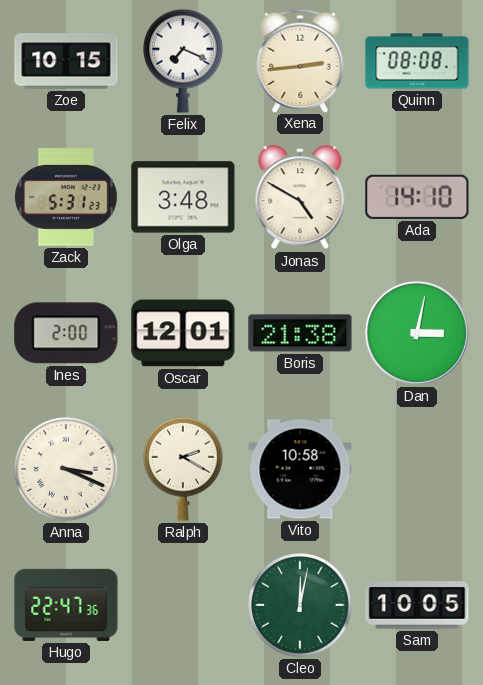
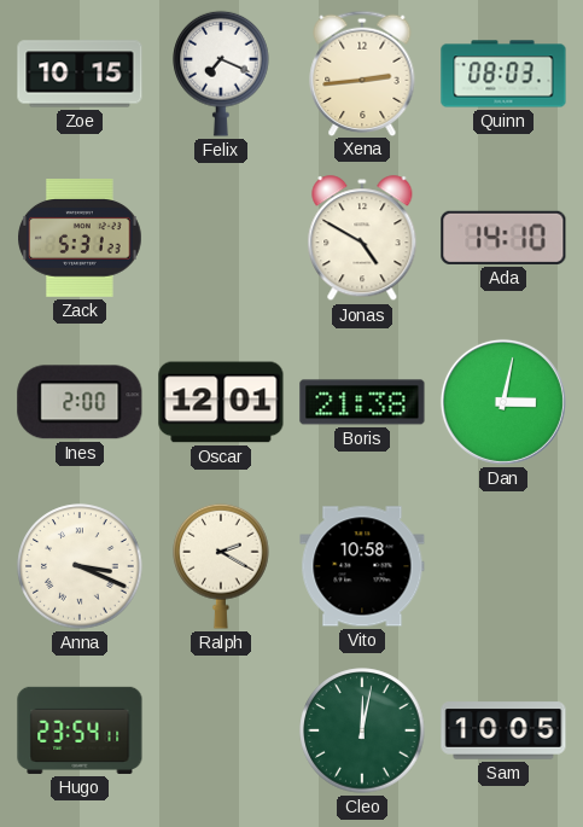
Quinn: 08:08 -> 08:03
Olga: 3:48 -> none
Hugo: 22:47 -> 23:54
